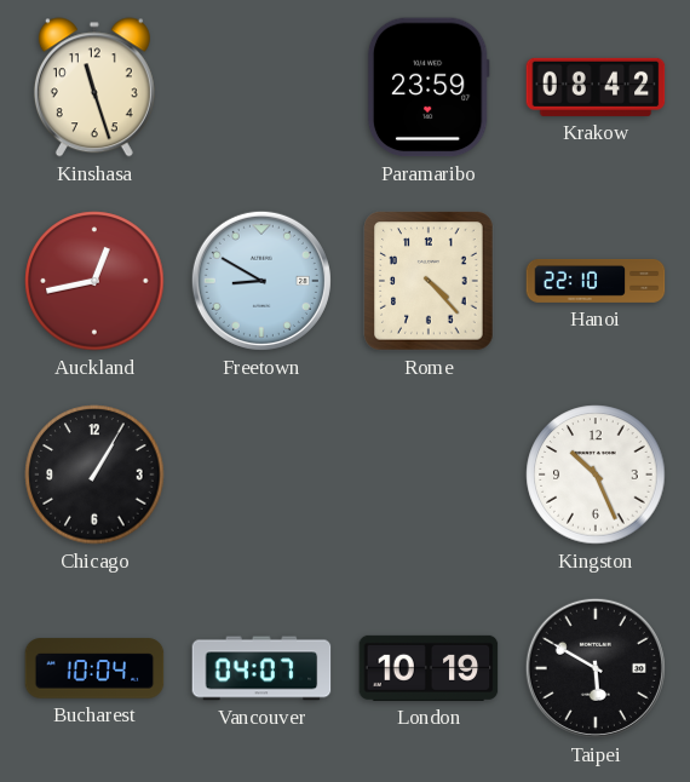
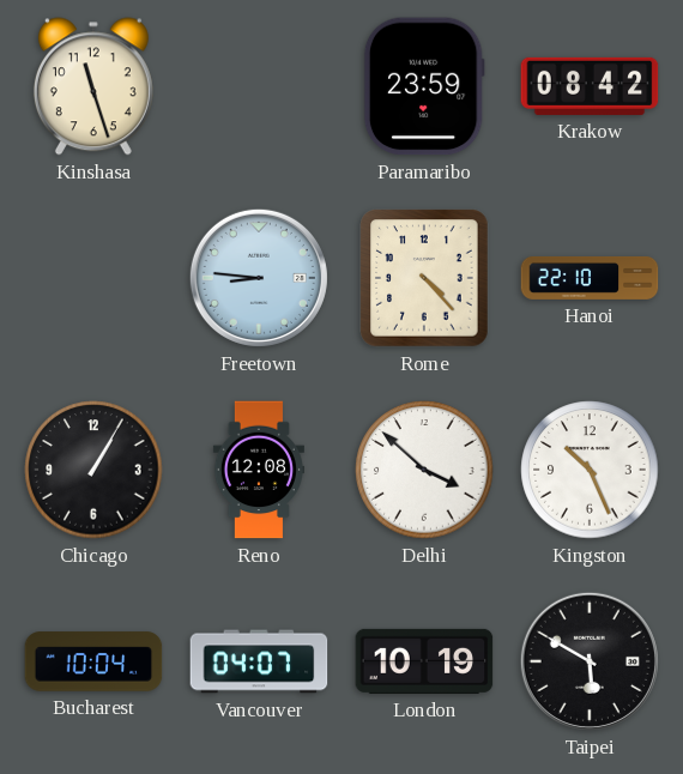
Auckland: 12:43 -> none
Freetown: 8:50 -> 8:46
Reno: none -> 12:08
Delhi: none -> 3:52
